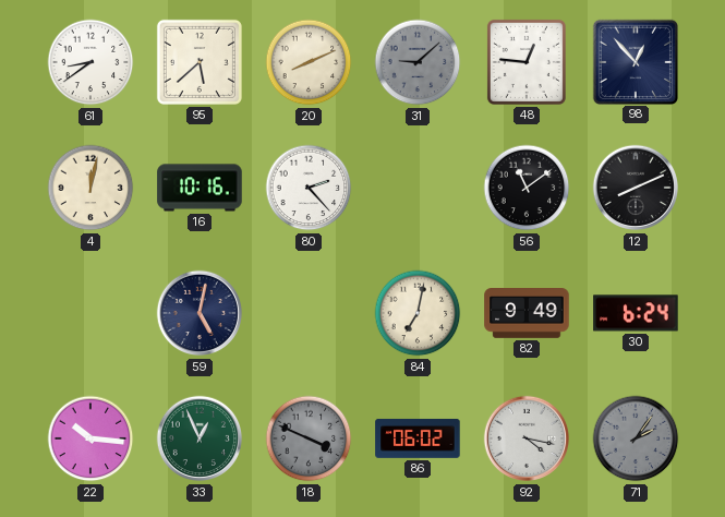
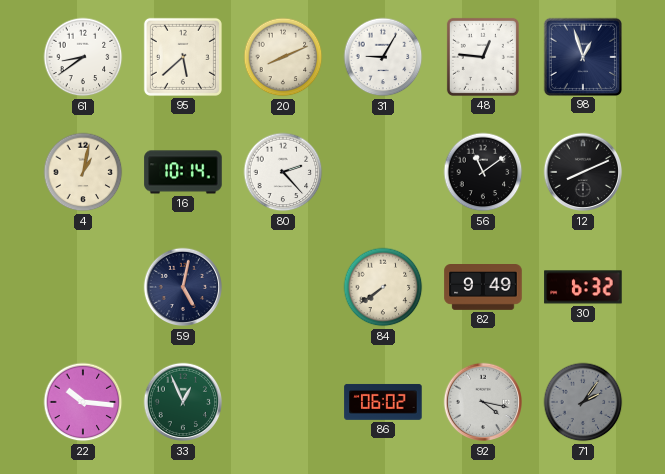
31: 9:08 -> 9:05
31 dial: grey -> white
98: 12:53 -> 12:57
4: 12:02 -> 1:02
16: 10:16 -> 10:14
84: 7:02 -> 7:39
30: 6:24 -> 6:32
18: 3:49 -> none
